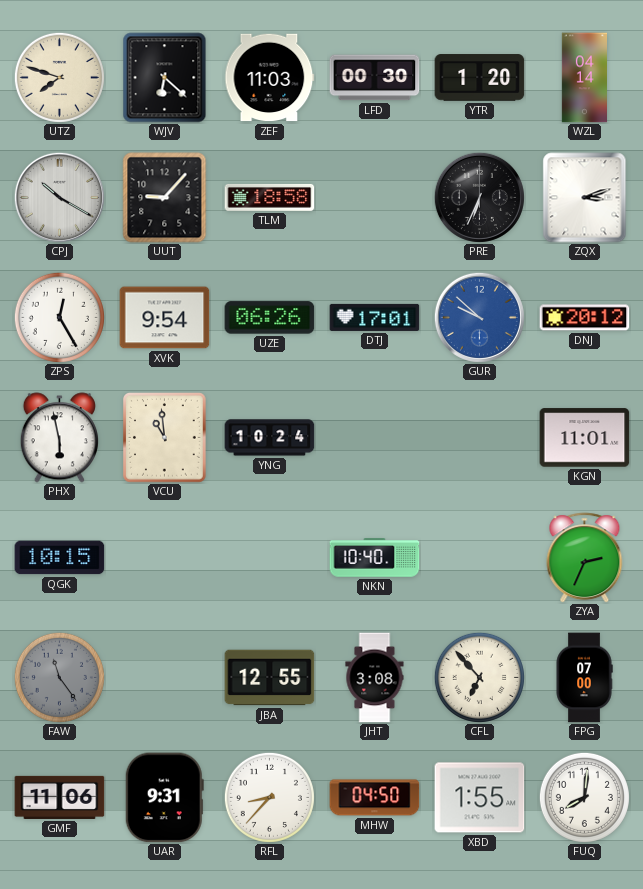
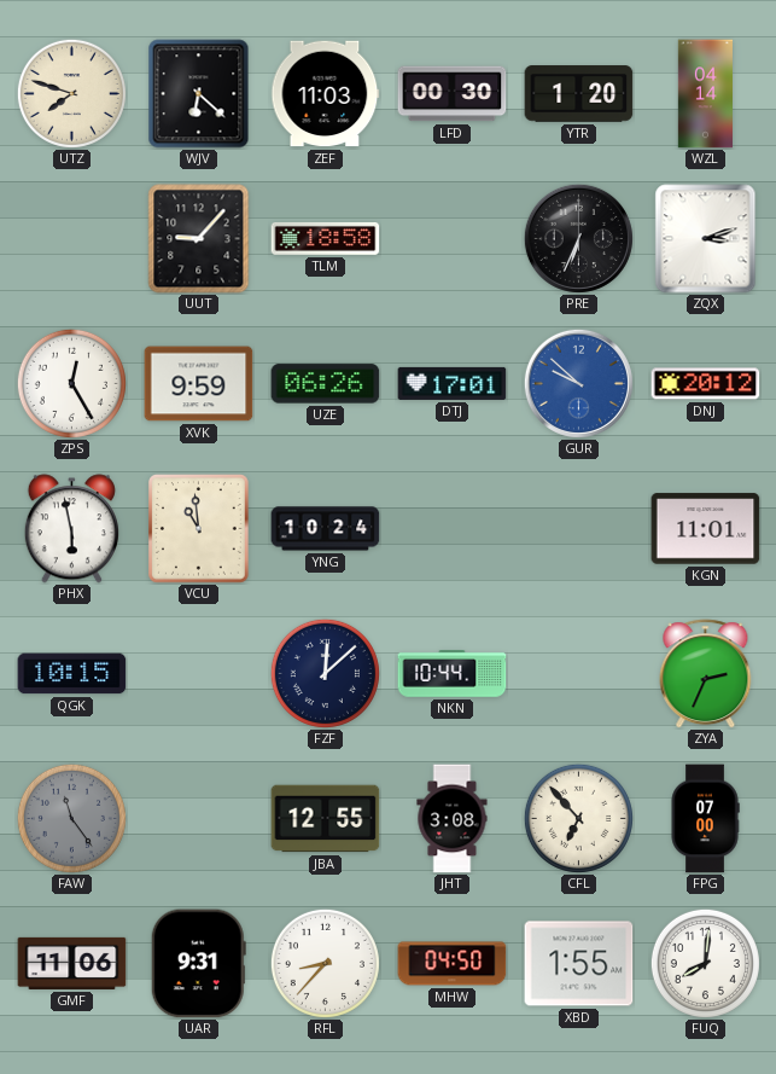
CPJ: 10:20 -> none
XVK: 9:54 -> 9:59
FZF: none -> 12:08
NKN: 10:40 -> 10:44
